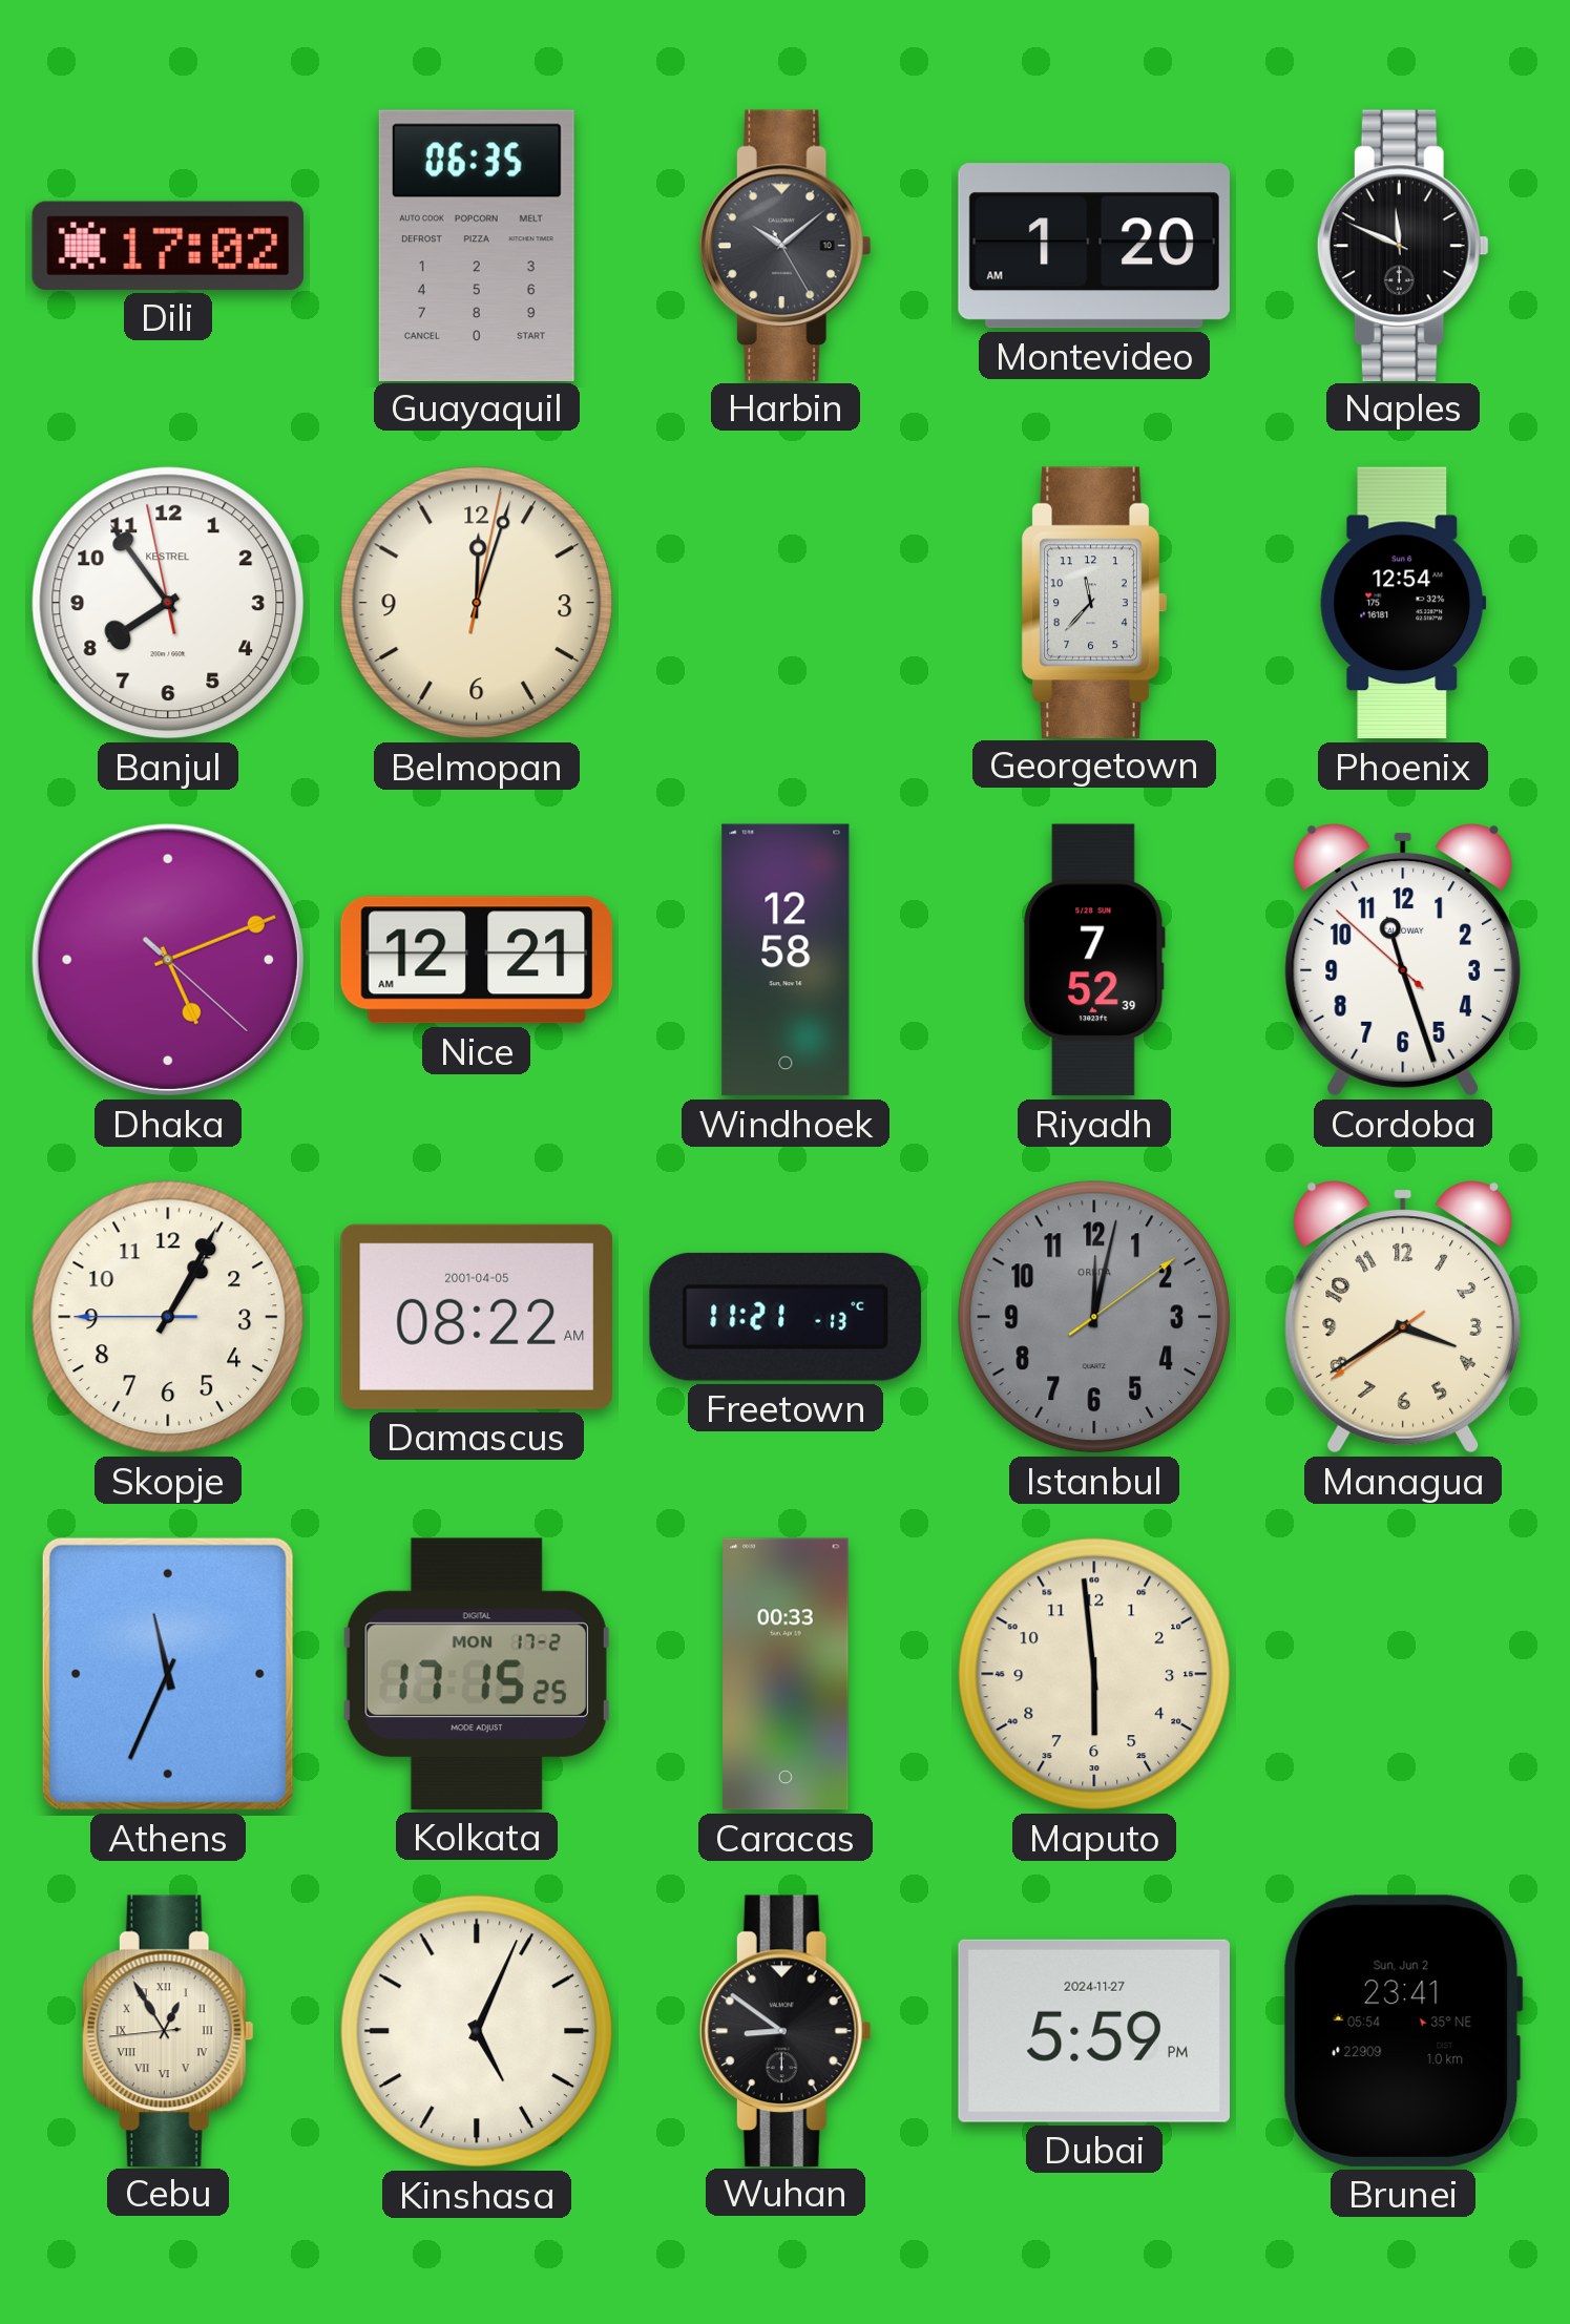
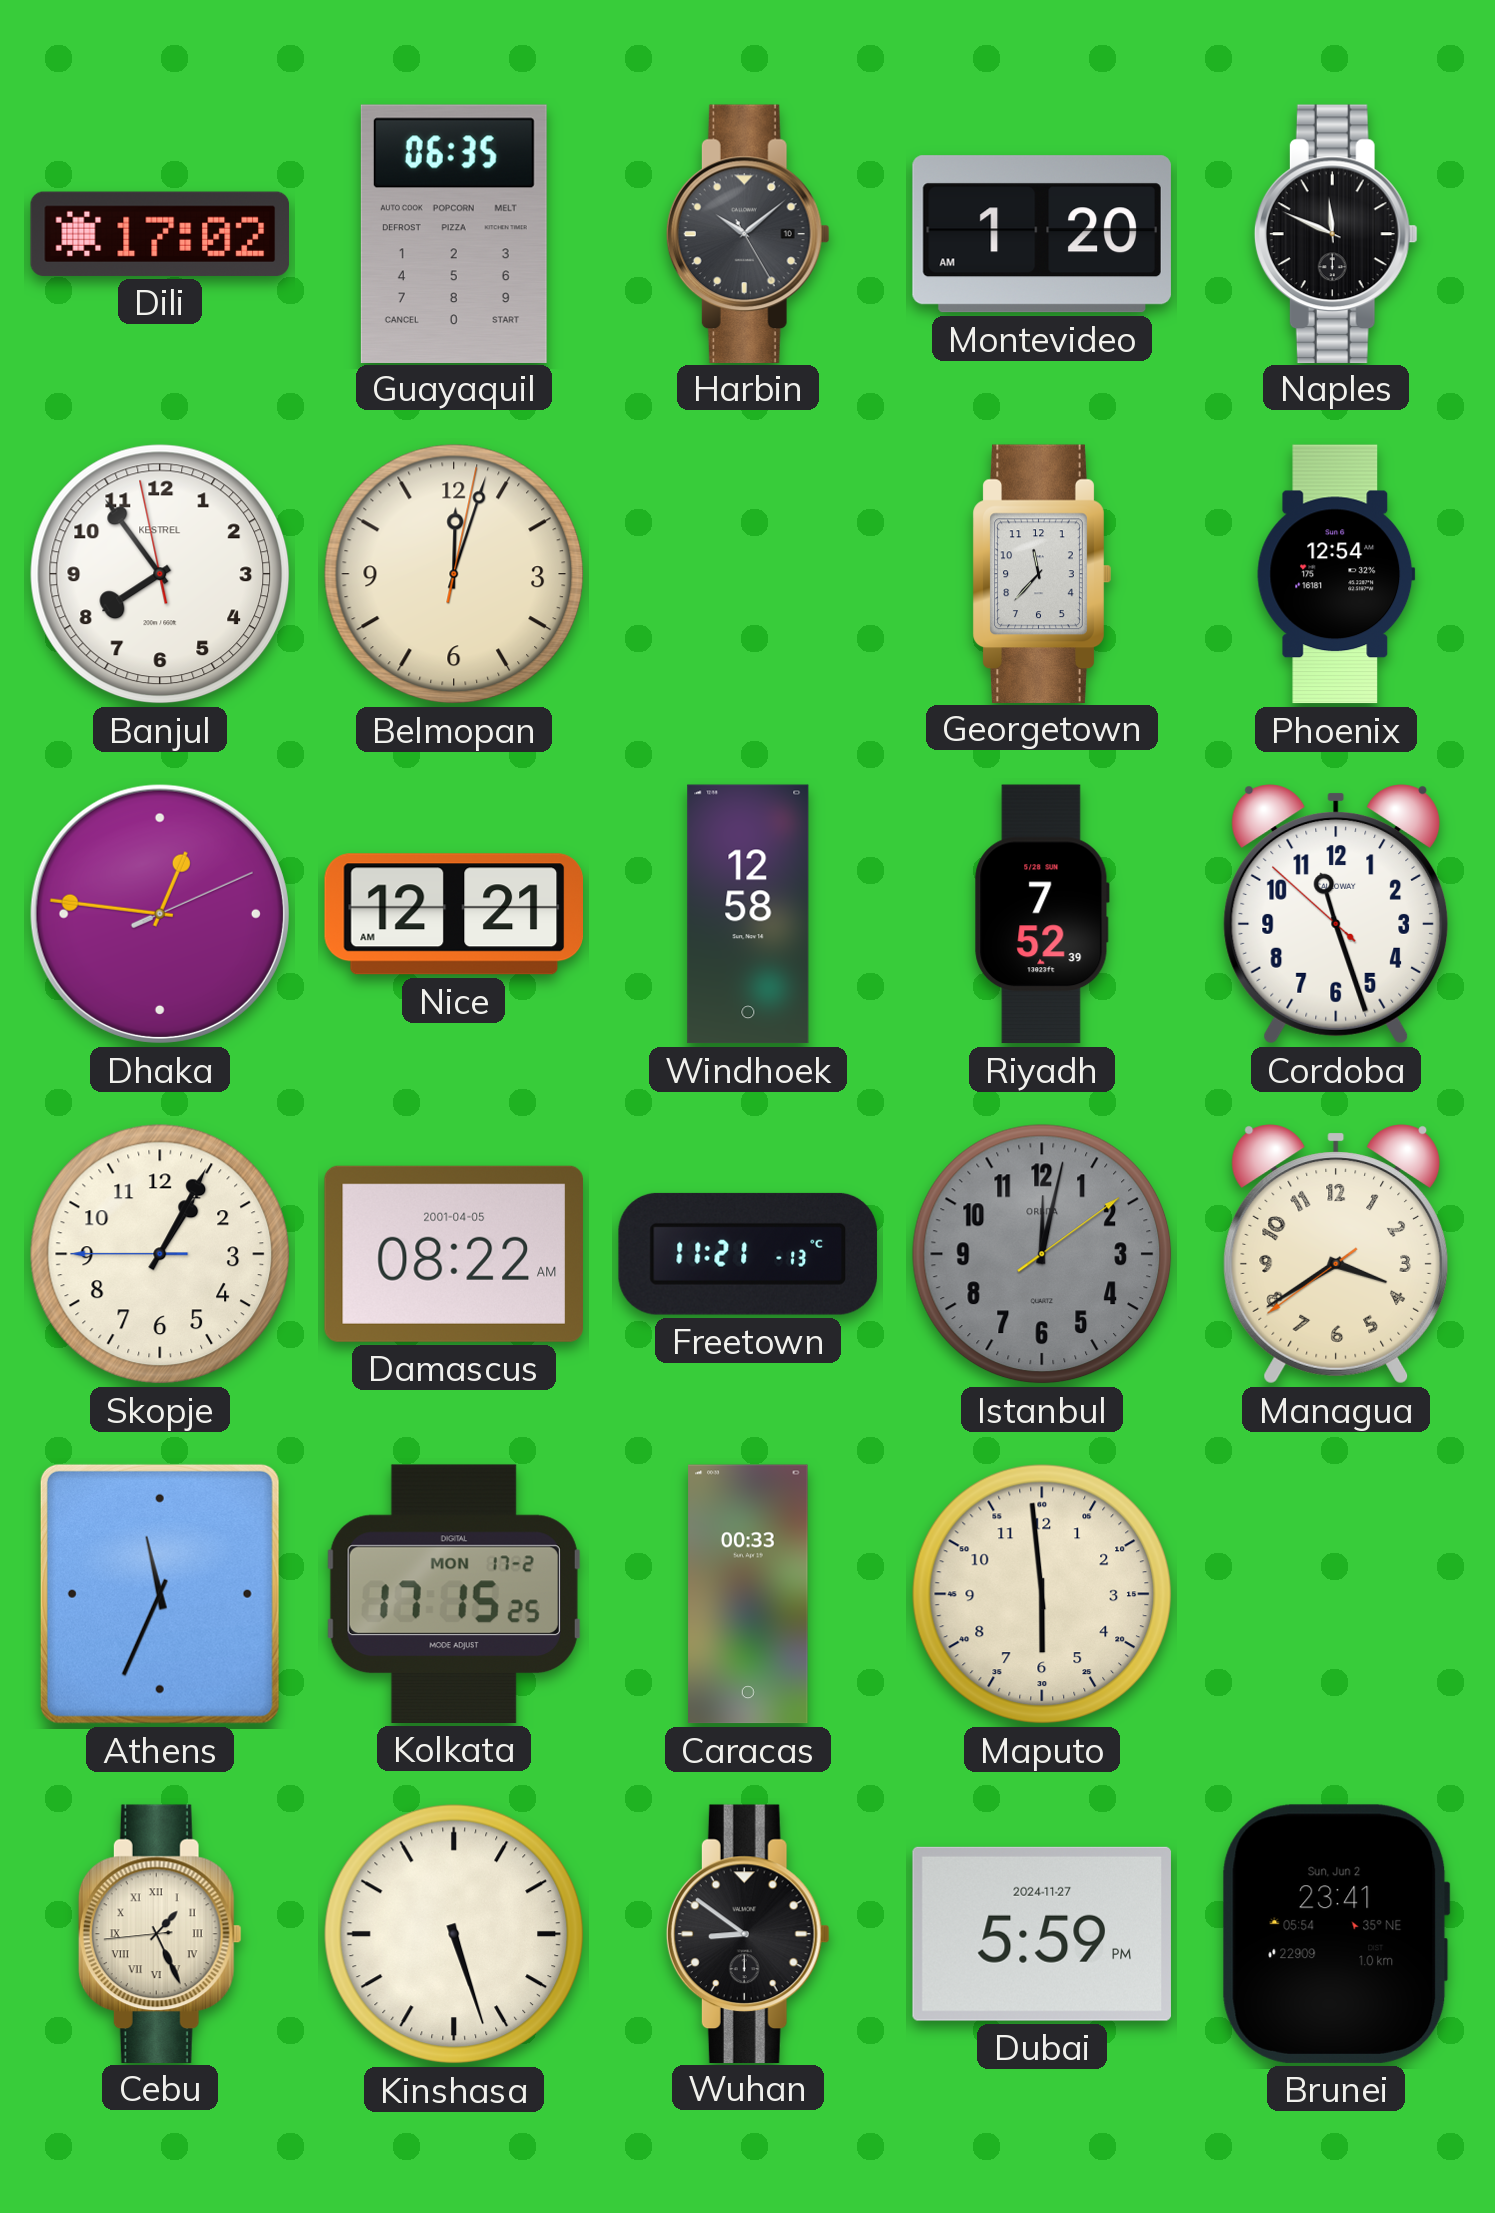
Dhaka: 5:11 -> 12:46
Cebu: 12:54 -> 1:25
Kinshasa: 5:04 -> 5:27
